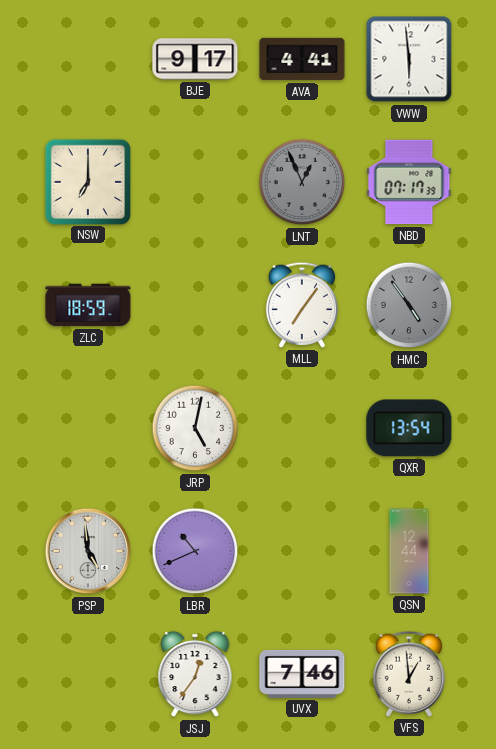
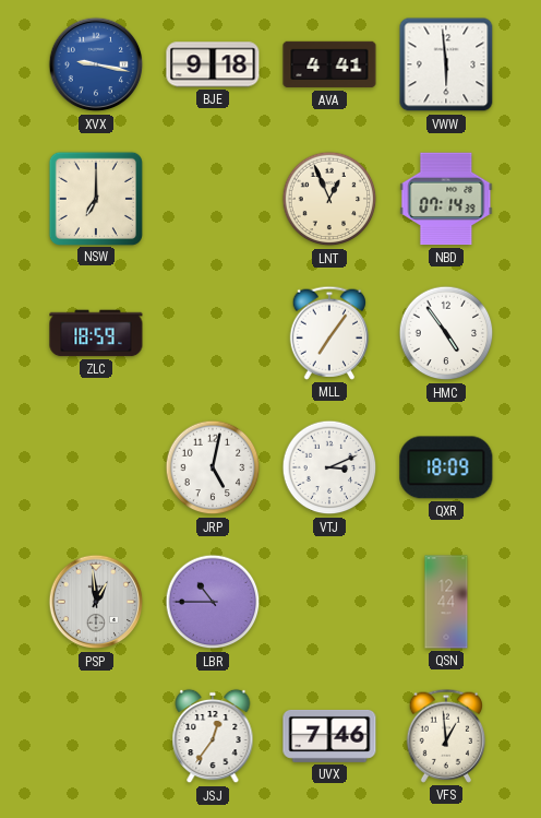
XVX: none -> 9:17
BJE: 9:17 -> 9:18
LNT dial: grey -> cream
NBD: 07:17 -> 07:14
HMC dial: grey -> white
VTJ: none -> 3:11
QXR: 13:54 -> 18:09
PSP: 4:59 -> 12:59
LBR: 10:41 -> 10:45
